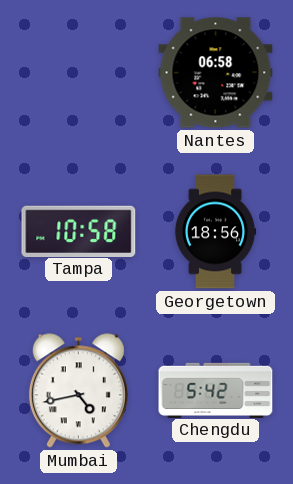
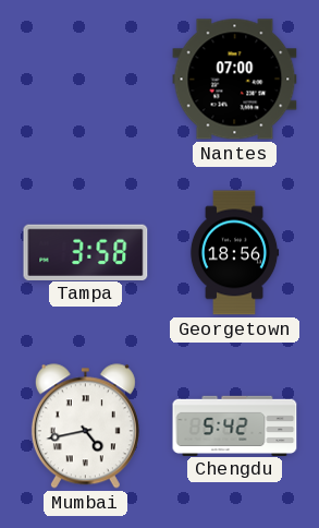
Nantes: 06:58 -> 07:00
Tampa: 10:58 -> 3:58
